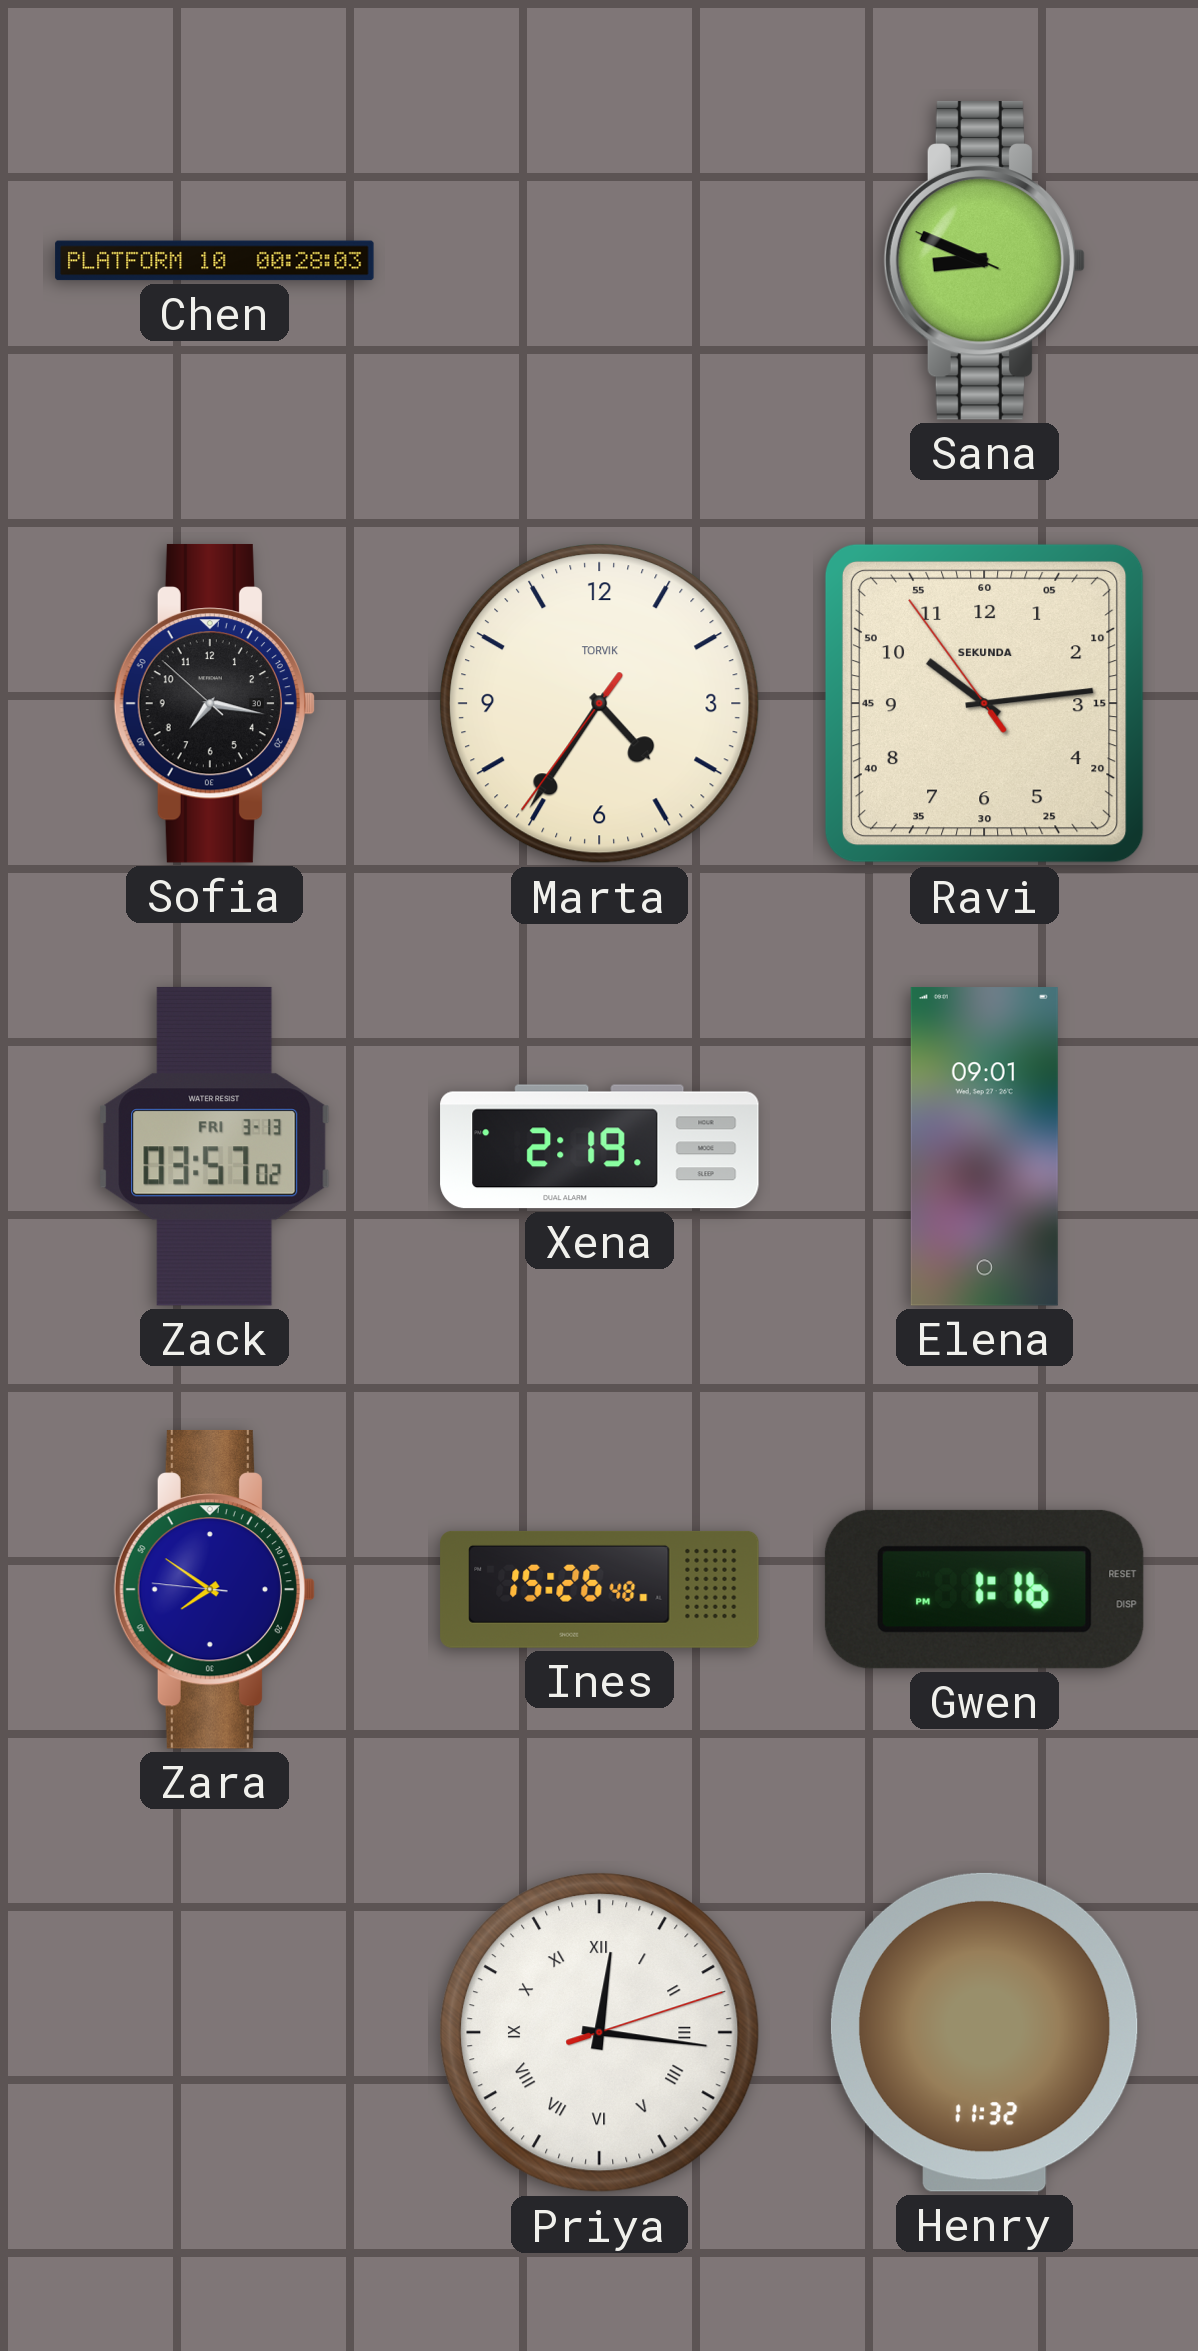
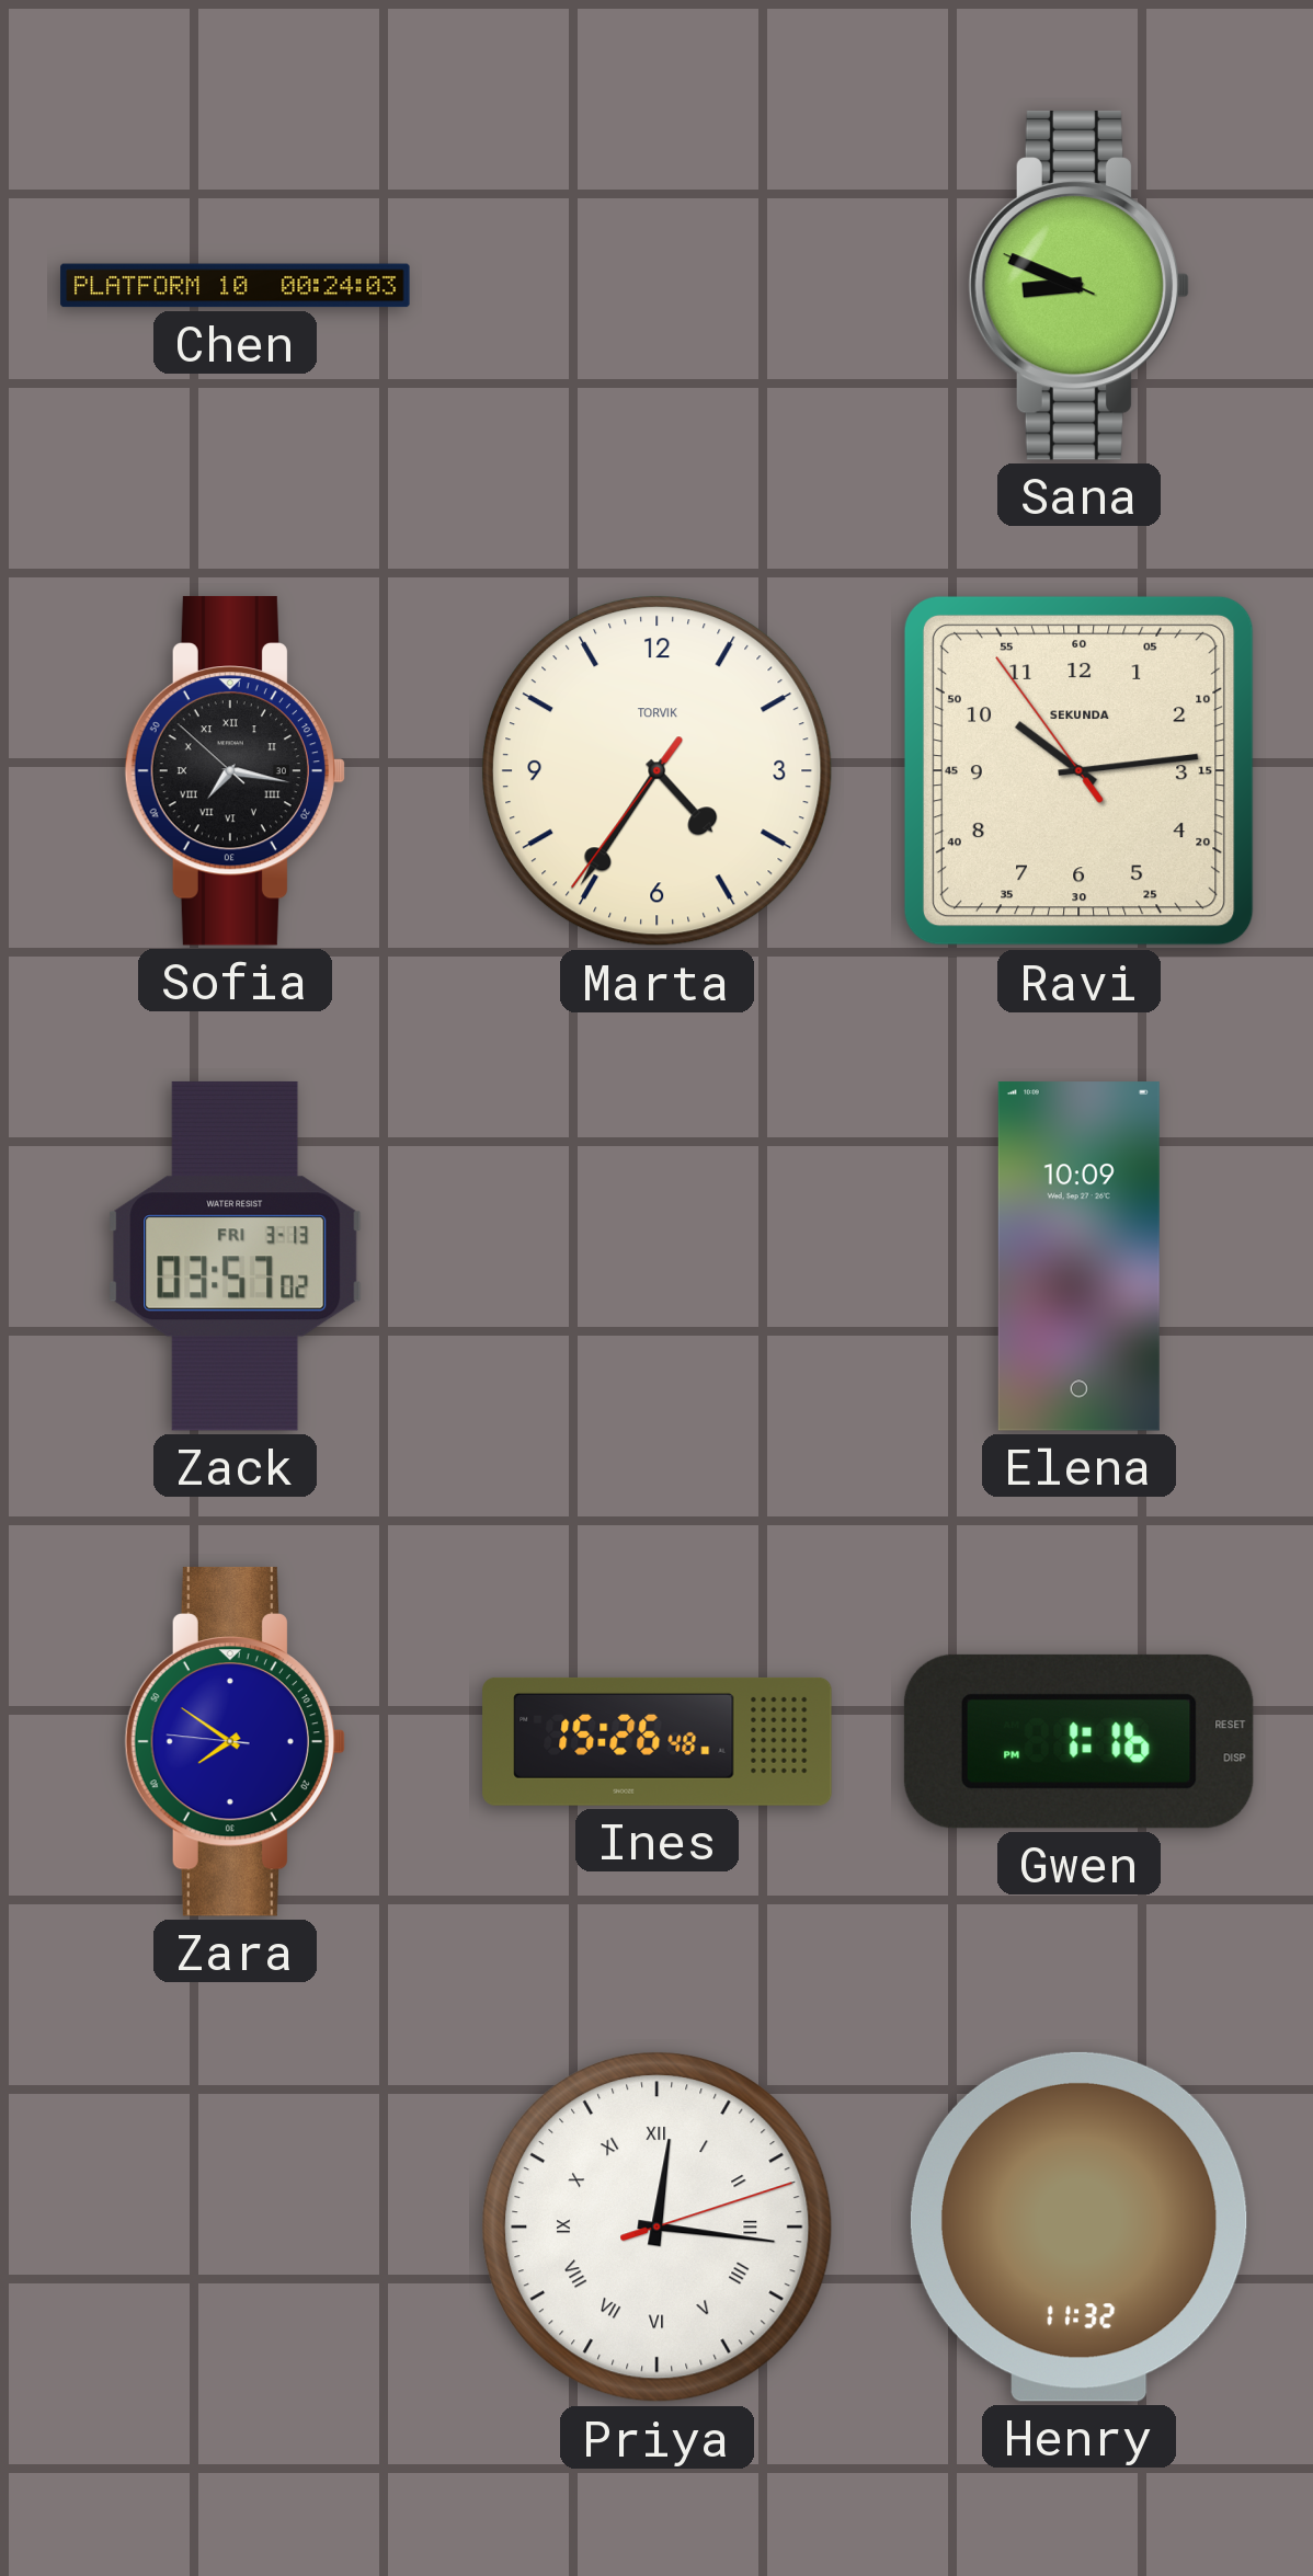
Chen: 00:28 -> 00:24
Sofia numerals: Arabic -> Roman
Xena: 2:19 -> none
Elena: 09:01 -> 10:09
